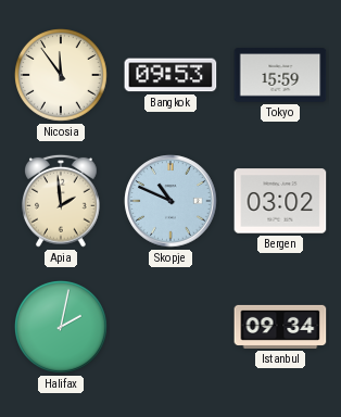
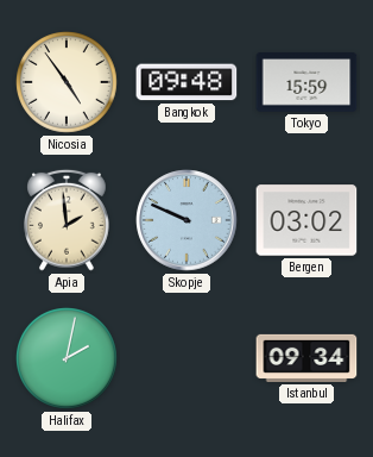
Nicosia: 11:54 -> 4:54
Bangkok: 09:53 -> 09:48
Skopje: 10:49 -> 9:49
